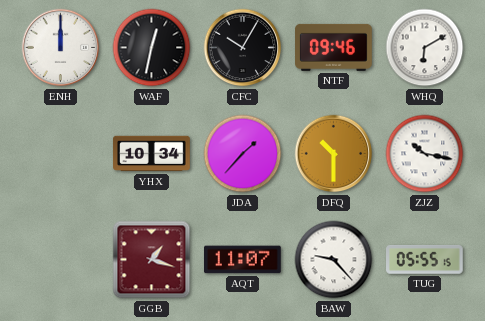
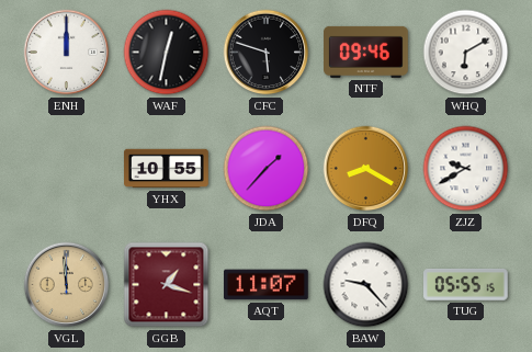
CFC: 10:05 -> 5:48
YHX: 10:34 -> 10:55
DFQ: 10:30 -> 8:20
ZJZ: 10:17 -> 9:40
VGL: none -> 11:59
